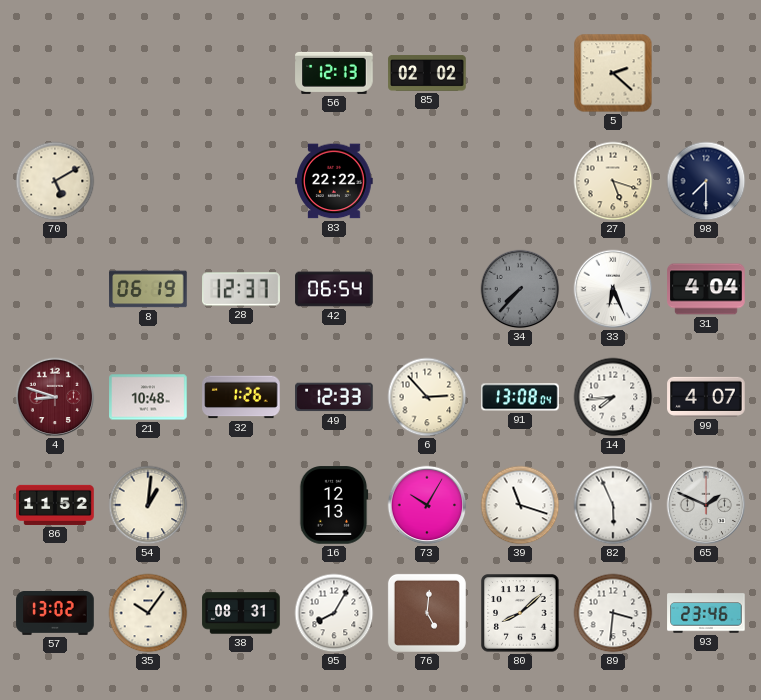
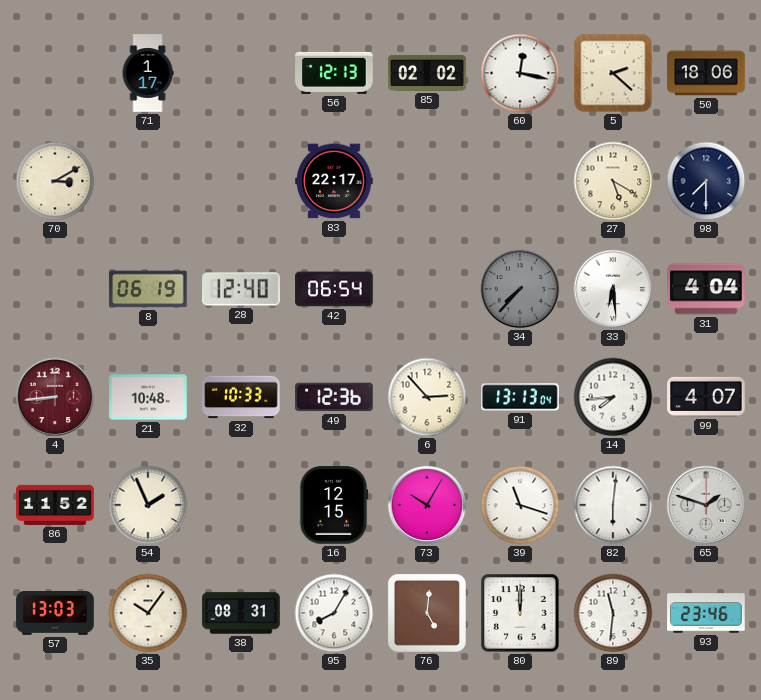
71: none -> 1:17
60: none -> 12:17
50: none -> 18:06
70: 5:10 -> 3:10
83: 22:22 -> 22:17
27: 5:18 -> 5:20
28: 12:37 -> 12:40
33: 6:26 -> 6:29
4: 8:48 -> 8:44
32: 1:26 -> 10:33
49: 12:33 -> 12:36
91: 13:08 -> 13:13
54: 1:01 -> 1:56
16: 12:13 -> 12:15
82: 5:56 -> 6:01
65: 1:49 -> 1:48
57: 13:02 -> 13:03
80: 8:08 -> 12:00
89: 3:31 -> 11:31
